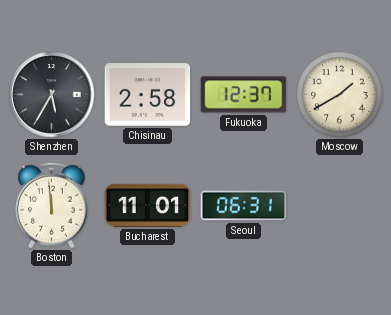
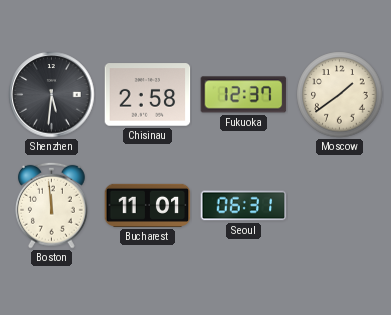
Shenzhen: 5:35 -> 5:31
Moscow: 1:40 -> 1:39
